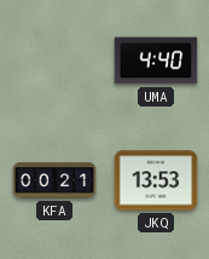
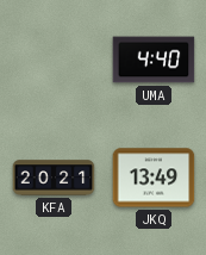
KFA: 00:21 -> 20:21
JKQ: 13:53 -> 13:49
